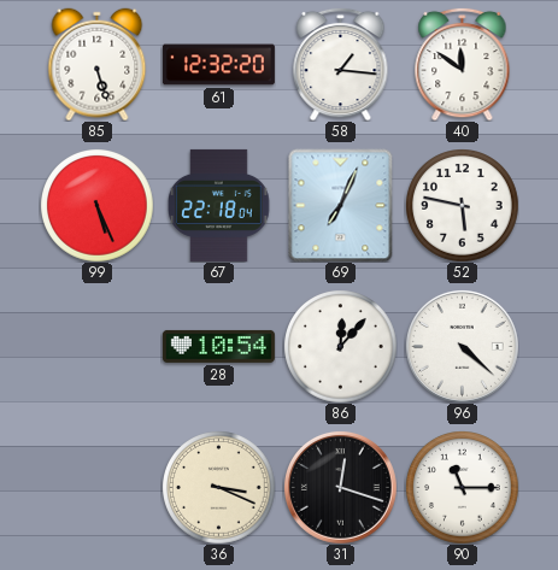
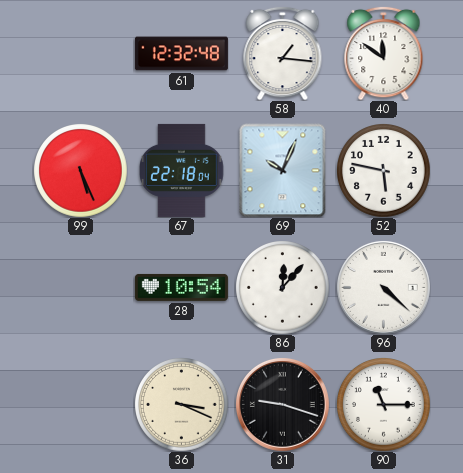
85: 5:27 -> none
61: 12:32:20 -> 12:32:48
69: 7:04 -> 10:04
31: 12:18 -> 9:18
